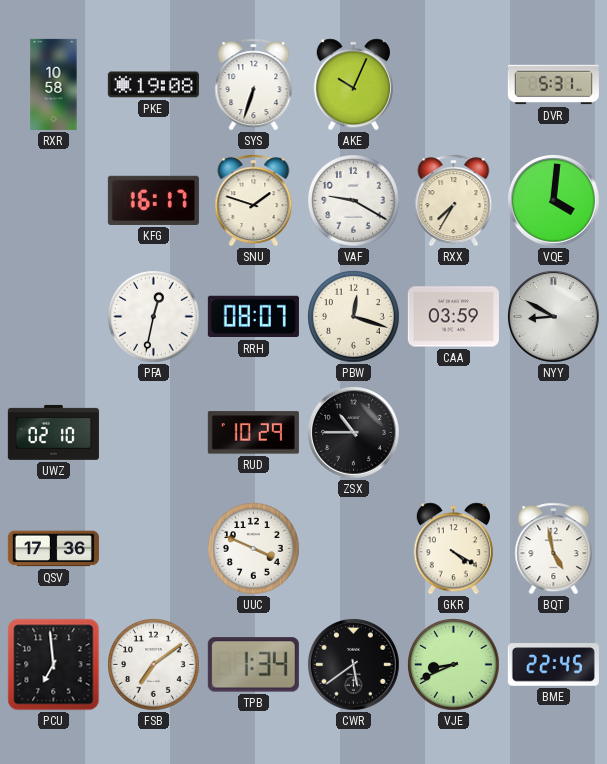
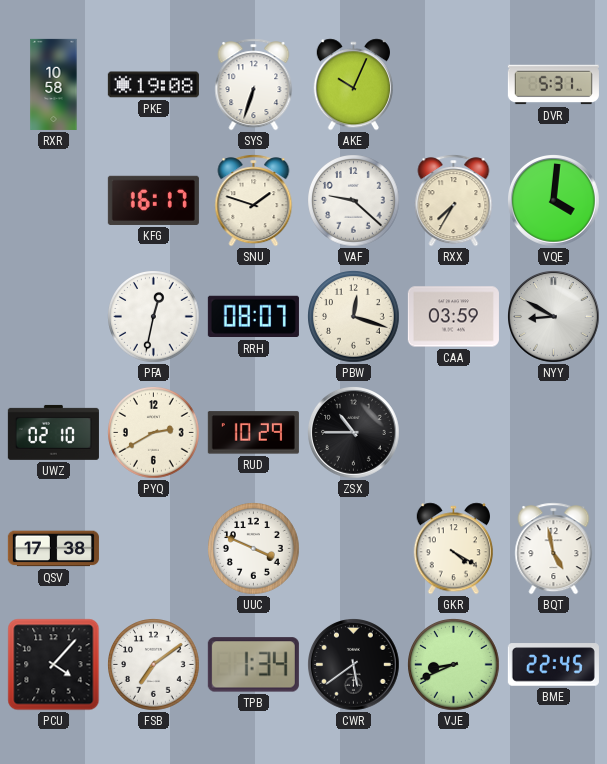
VAF: 9:20 -> 9:22
PYQ: none -> 2:40
QSV: 17:36 -> 17:38
PCU: 6:59 -> 4:07
